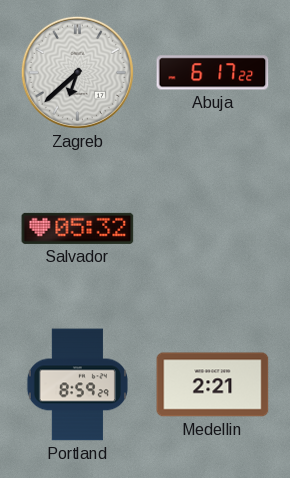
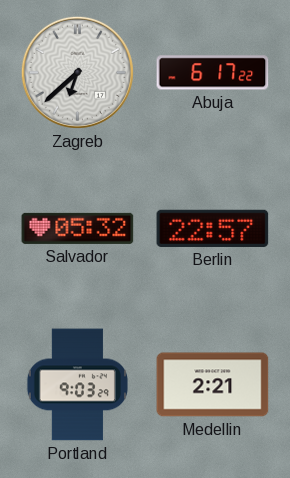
Berlin: none -> 22:57
Portland: 8:59 -> 9:03
